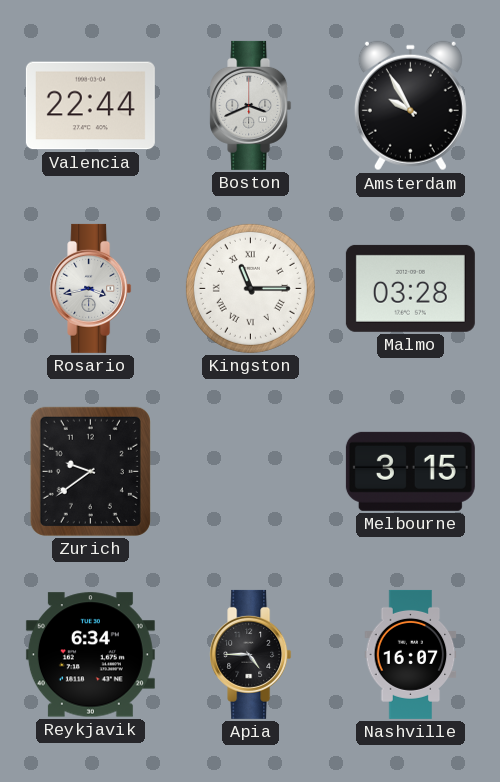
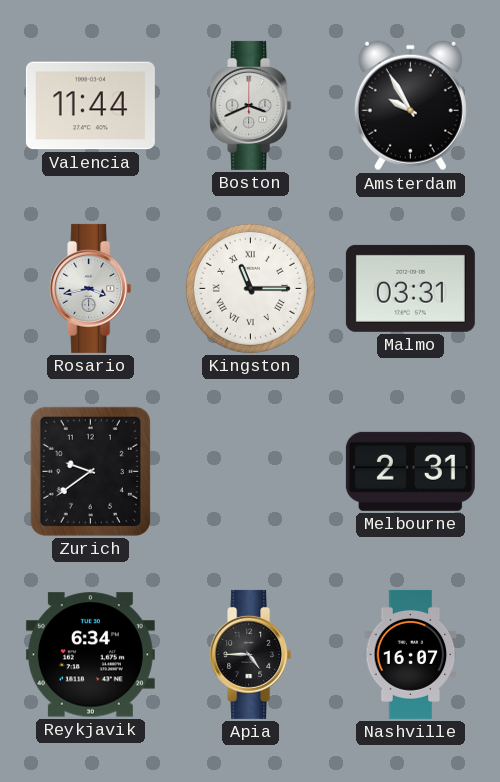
Valencia: 22:44 -> 11:44
Malmo: 03:28 -> 03:31
Melbourne: 3:15 -> 2:31
